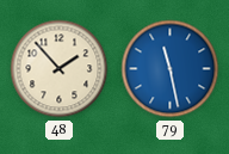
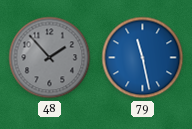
48 dial: cream -> grey
